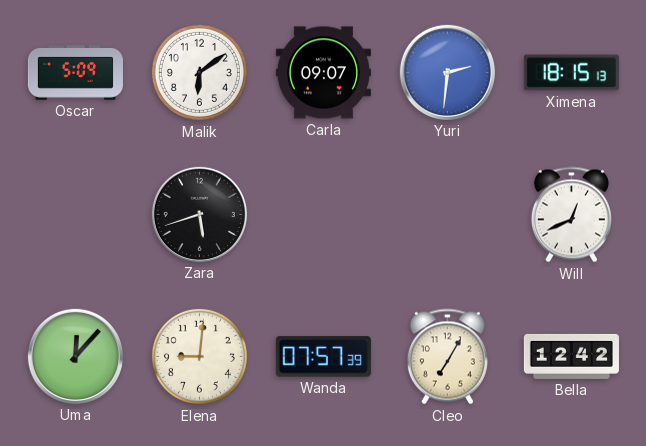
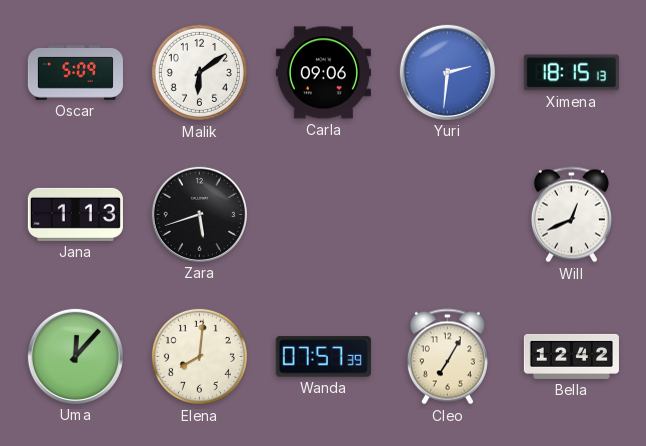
Carla: 09:07 -> 09:06
Jana: none -> 1:13
Elena: 9:01 -> 8:01
